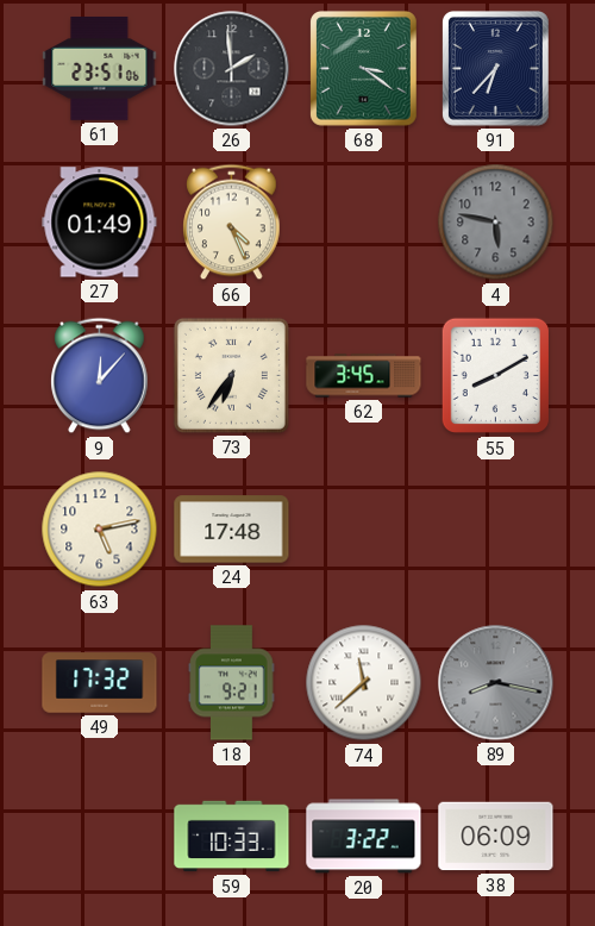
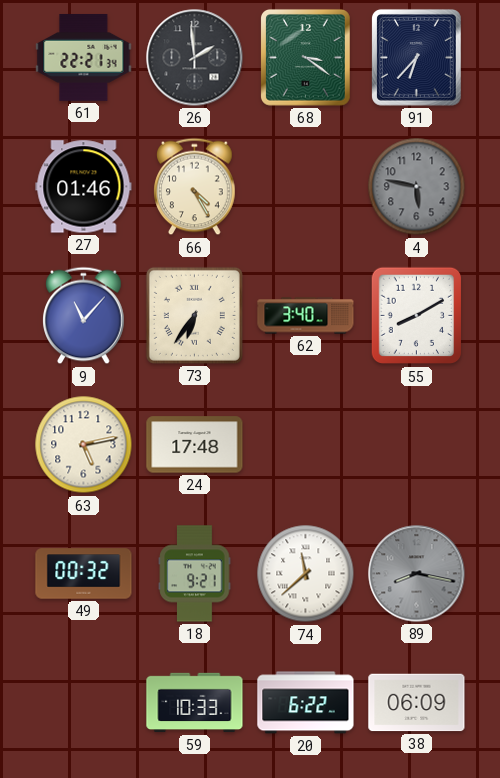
61: 23:51 -> 22:21
27: 01:49 -> 01:46
66: 4:26 -> 4:25
9: 12:07 -> 11:07
62: 3:45 -> 3:40
49: 17:32 -> 00:32
20: 3:22 -> 6:22
